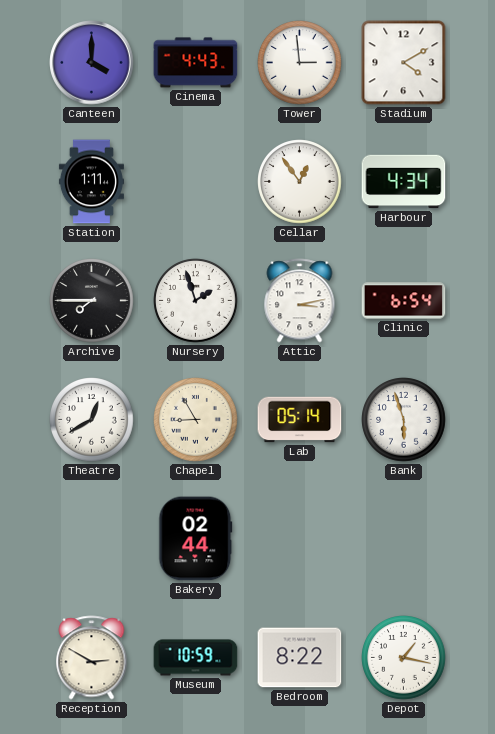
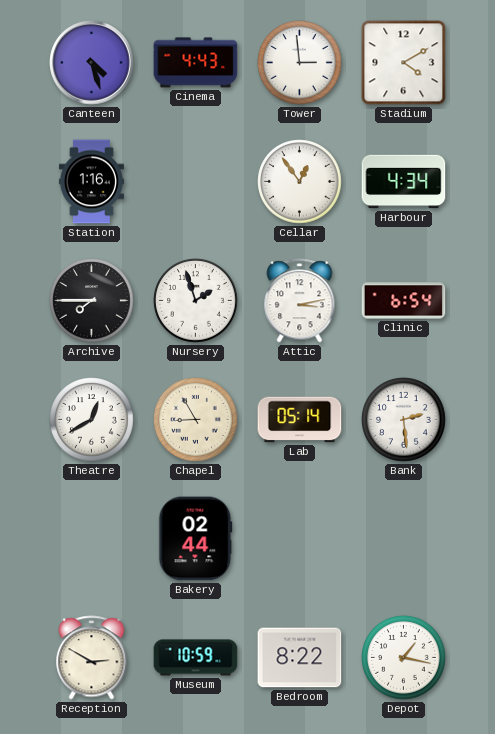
Canteen: 4:00 -> 4:27
Station: 1:11 -> 1:16
Bank: 5:57 -> 2:29
